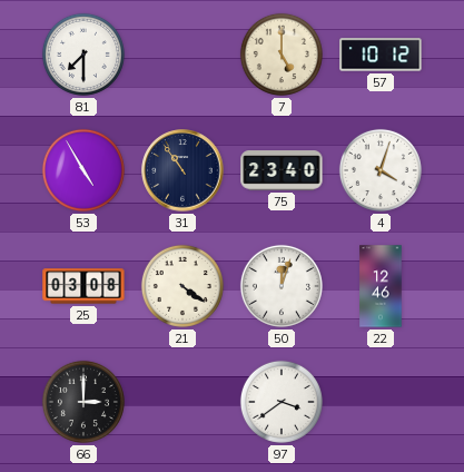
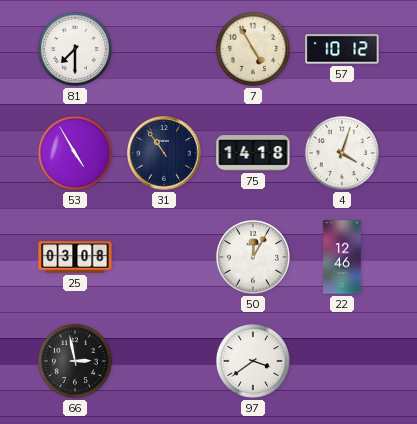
7: 5:00 -> 4:55
75: 23:40 -> 14:18
21: 4:21 -> none
50: 12:03 -> 12:05
66: 3:00 -> 2:58
